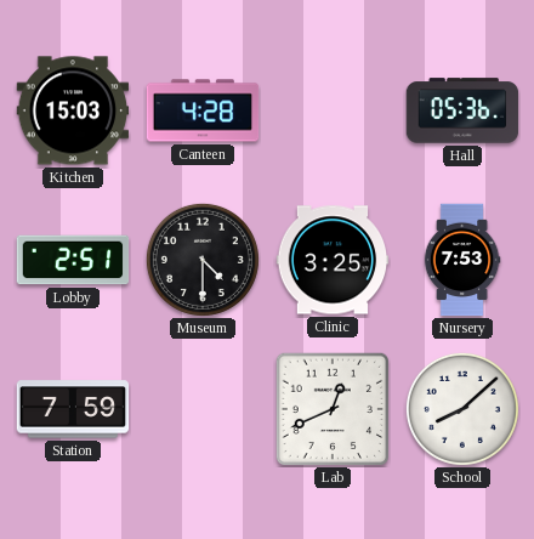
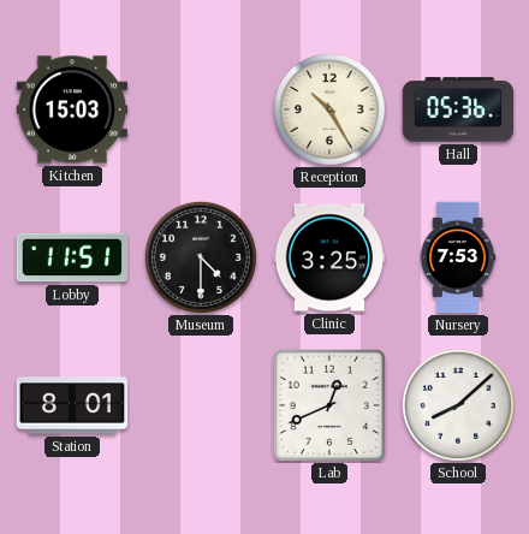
Canteen: 4:28 -> none
Reception: none -> 10:25
Lobby: 2:51 -> 11:51
Station: 7:59 -> 8:01
